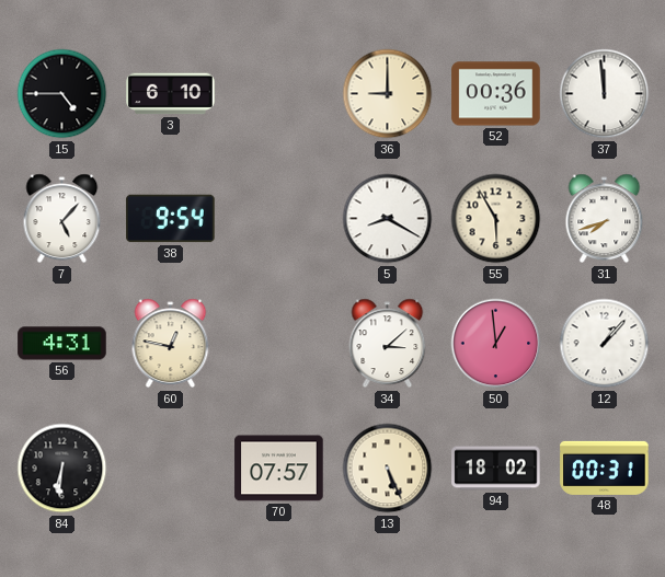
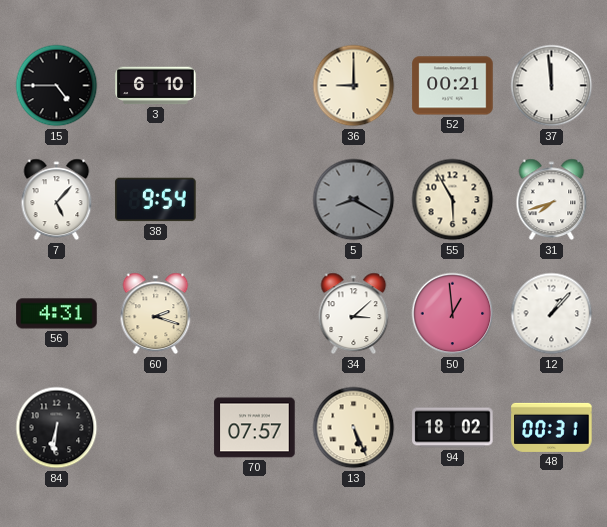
52: 00:36 -> 00:21
5 dial: white -> grey
60: 12:47 -> 2:18
